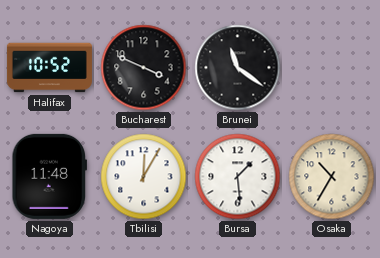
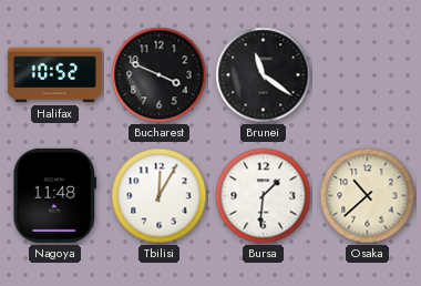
Bursa: 1:29 -> 1:31
Osaka: 10:35 -> 10:38
